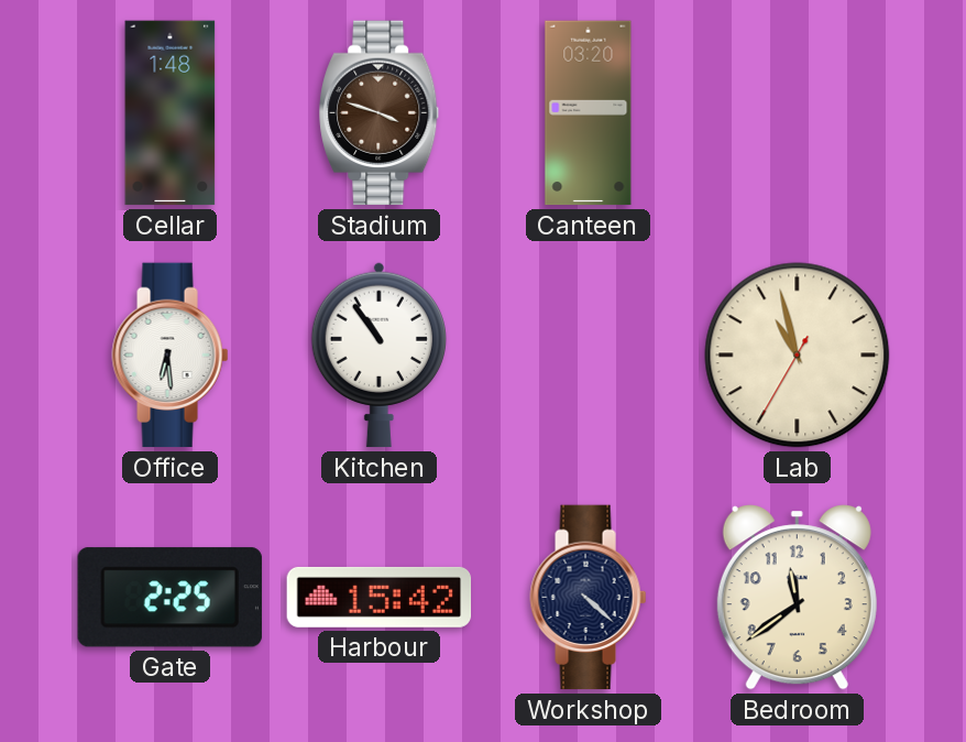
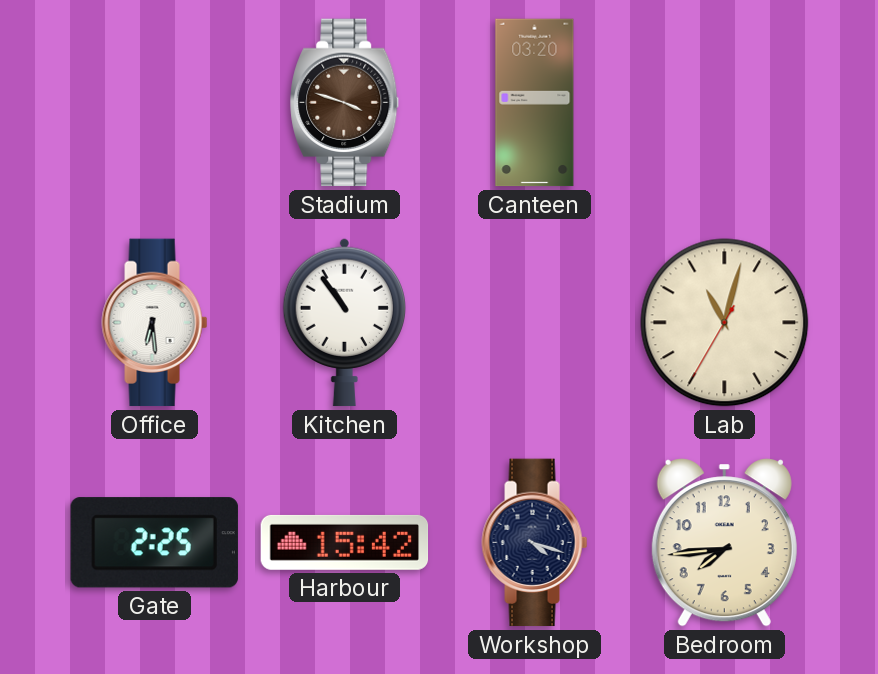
Cellar: 1:48 -> none
Lab: 10:57 -> 11:02
Workshop: 4:22 -> 4:18
Bedroom: 11:39 -> 7:44
